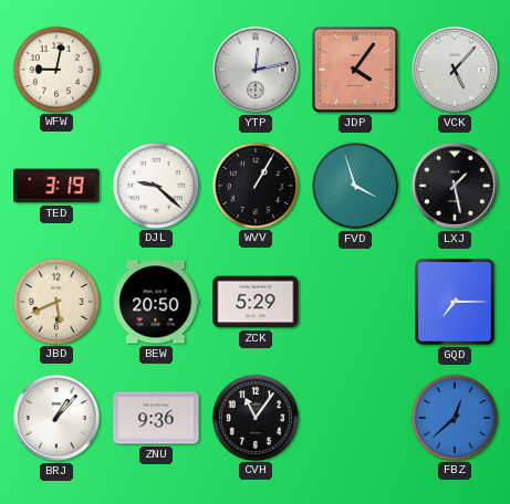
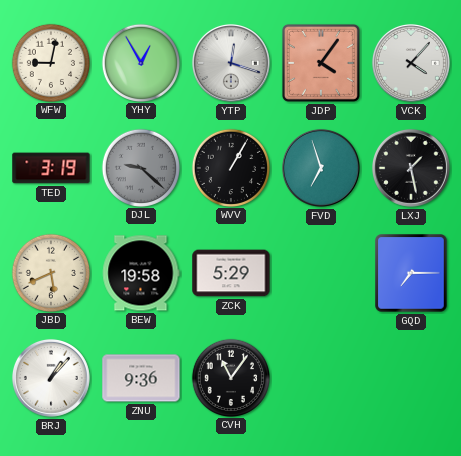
YHY: none -> 12:55
YTP: 12:13 -> 12:18
VCK: 5:07 -> 4:07
DJL dial: white -> grey
FVD: 3:57 -> 6:57
BEW: 20:50 -> 19:58
FBZ: 12:38 -> none
